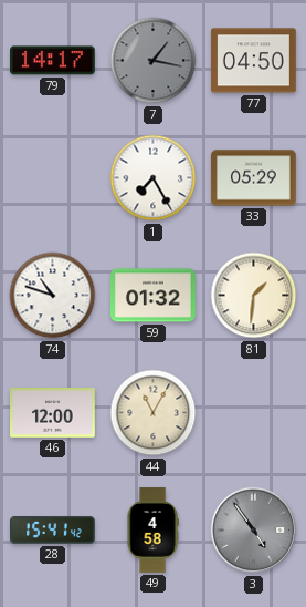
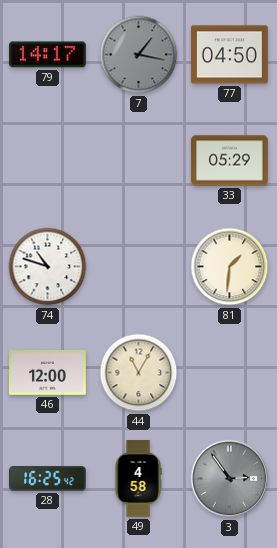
1: 7:25 -> none
59: 01:32 -> none
28: 15:41 -> 16:25
3: 4:54 -> 2:54
